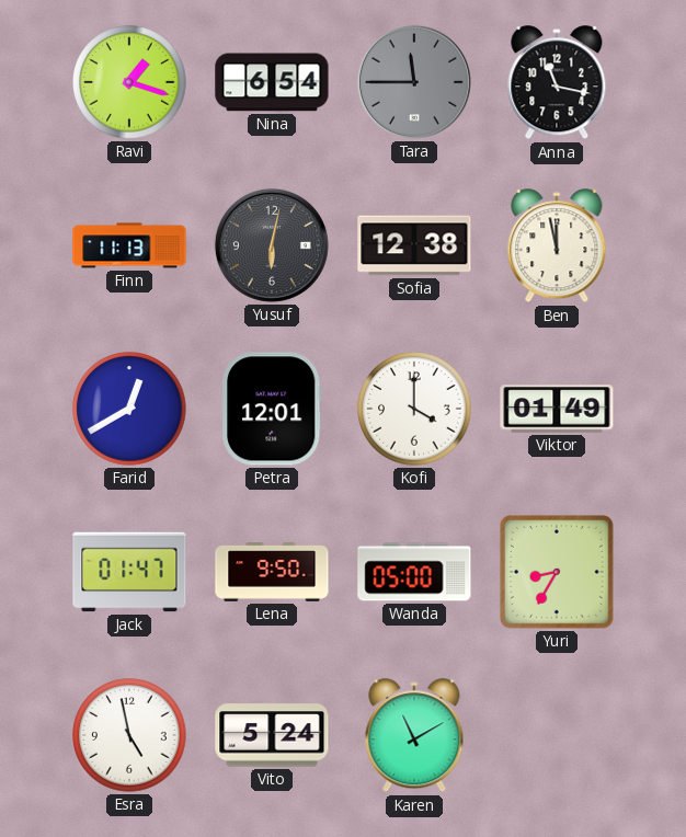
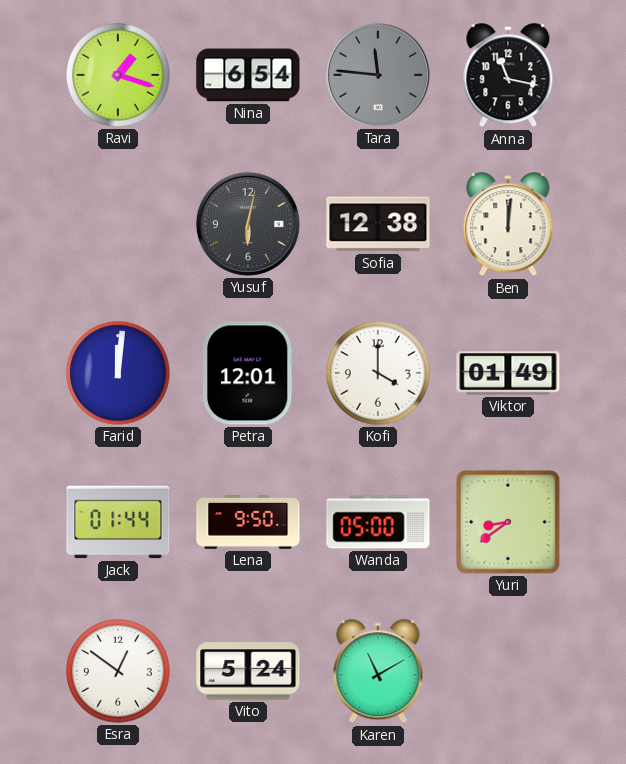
Tara: 11:45 -> 11:46
Finn: 11:13 -> none
Ben: 11:58 -> 12:01
Farid: 12:40 -> 12:01
Jack: 01:47 -> 01:44
Yuri: 8:35 -> 8:39
Esra: 4:58 -> 12:51
